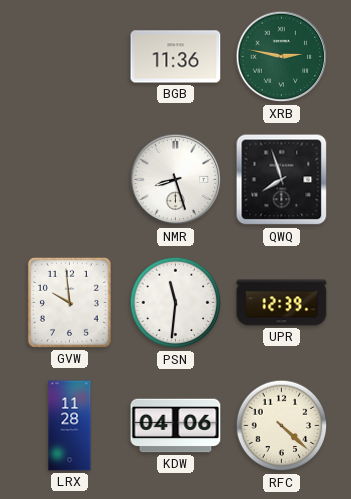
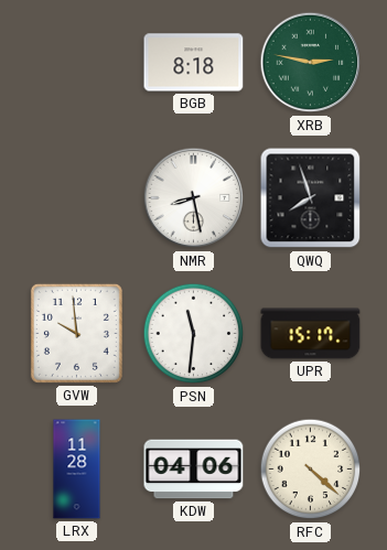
BGB: 11:36 -> 8:18
NMR: 8:27 -> 8:28
UPR: 12:39 -> 15:17
